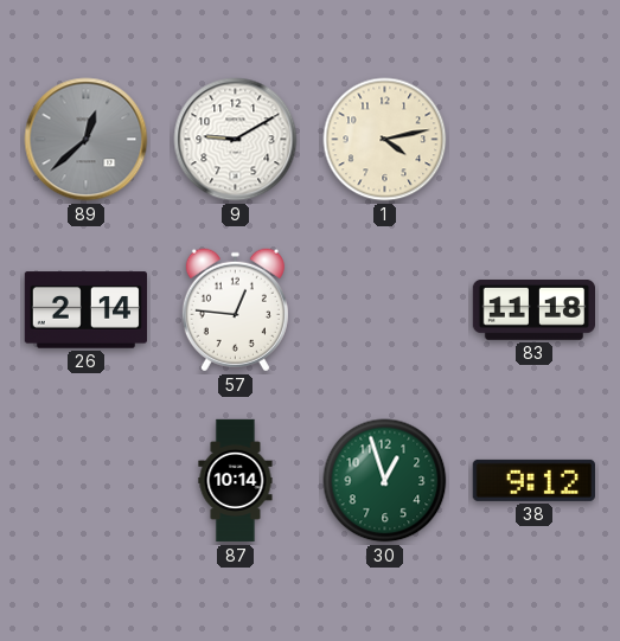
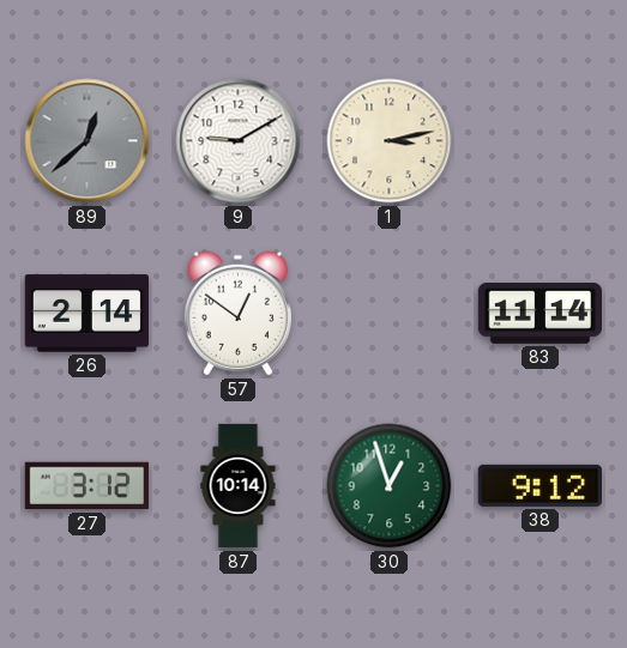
1: 4:13 -> 3:13
57: 12:46 -> 12:51
83: 11:18 -> 11:14
27: none -> 3:12
